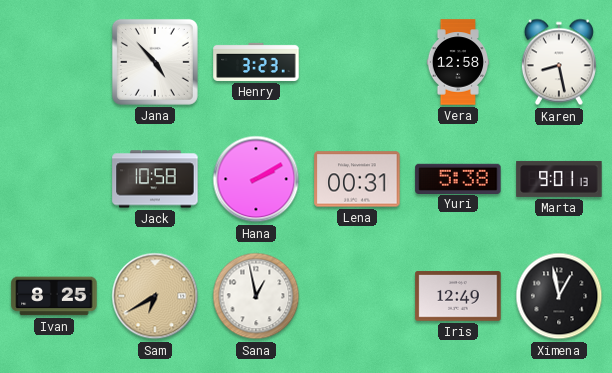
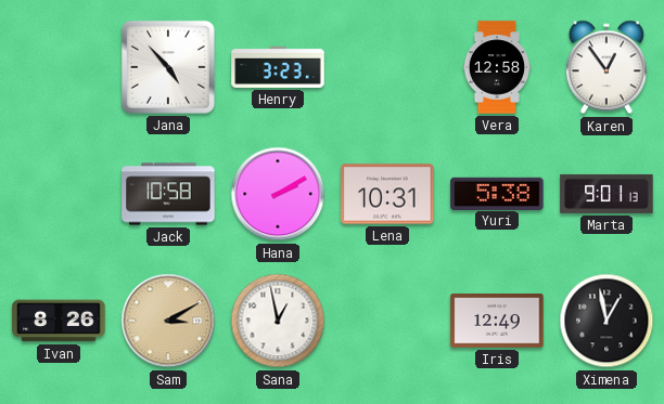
Karen: 8:28 -> 12:54
Lena: 00:31 -> 10:31
Ivan: 8:25 -> 8:26
Sam: 6:40 -> 3:10
